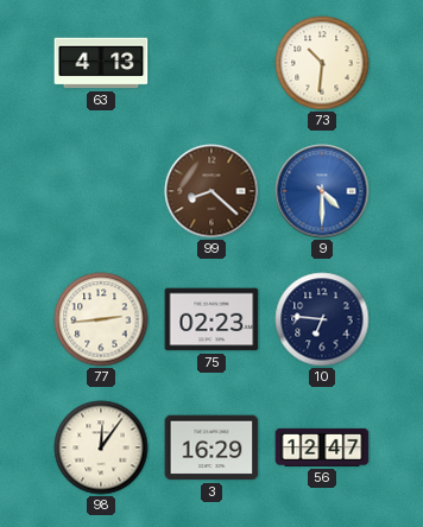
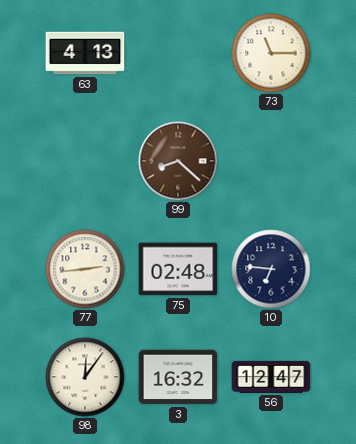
73: 10:31 -> 11:15
9: 4:30 -> none
75: 02:23 -> 02:48
3: 16:29 -> 16:32
